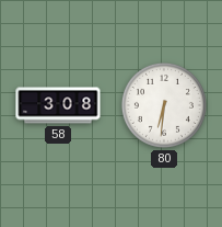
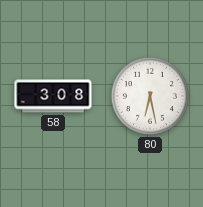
80: 6:31 -> 6:28
